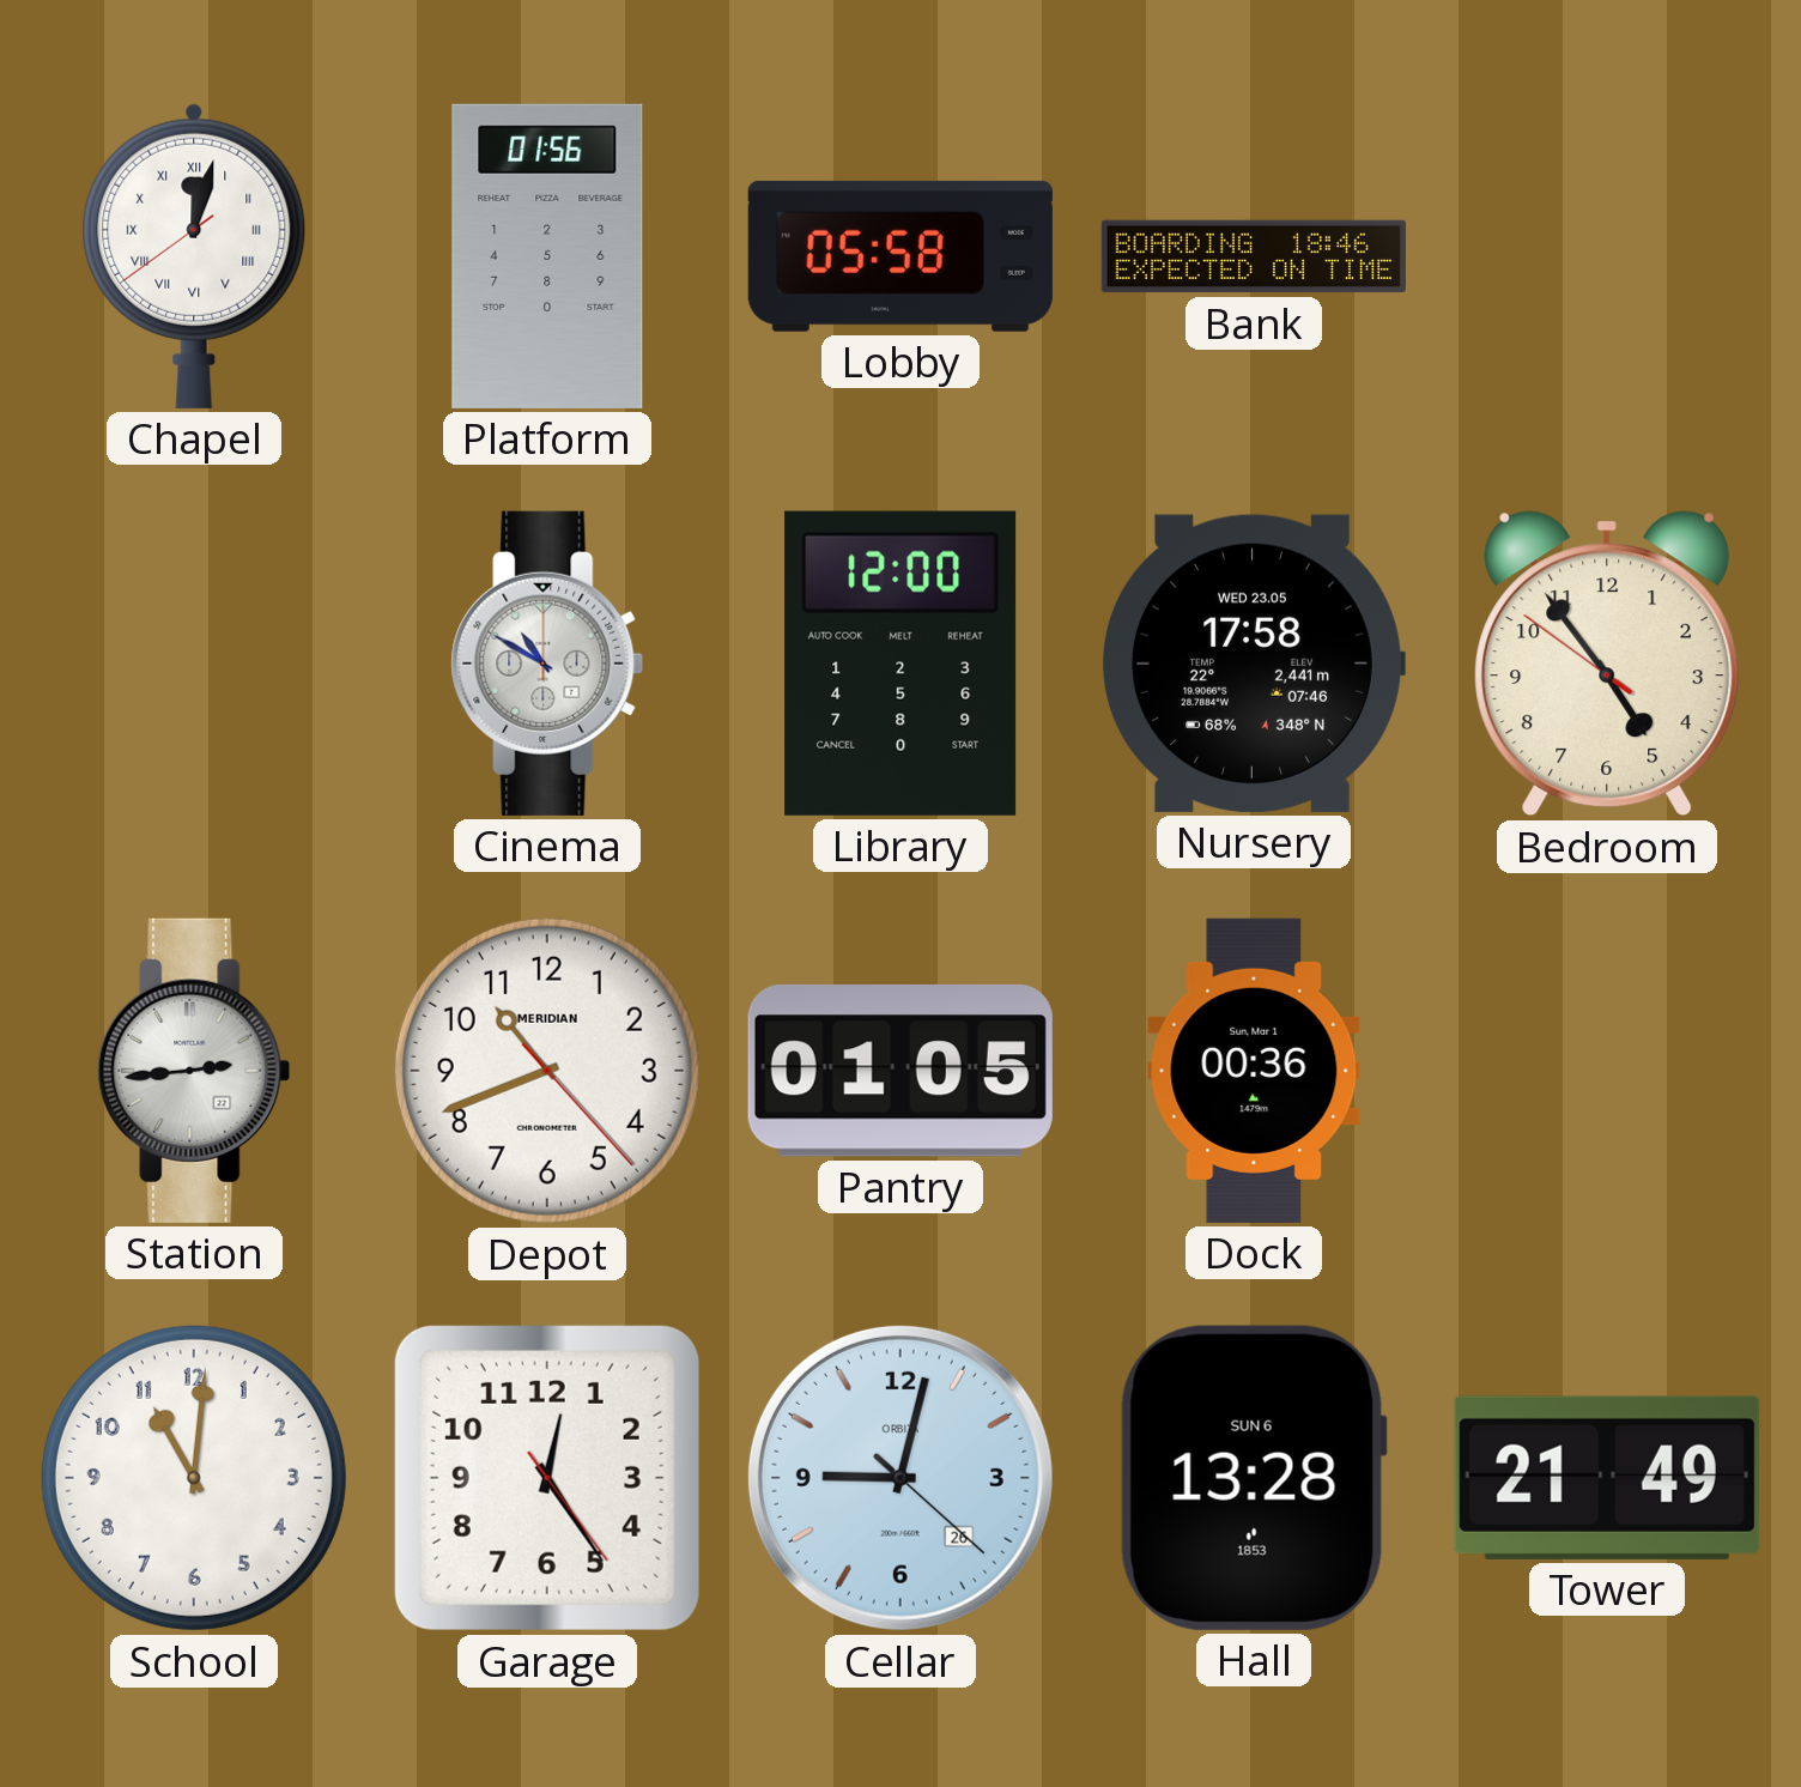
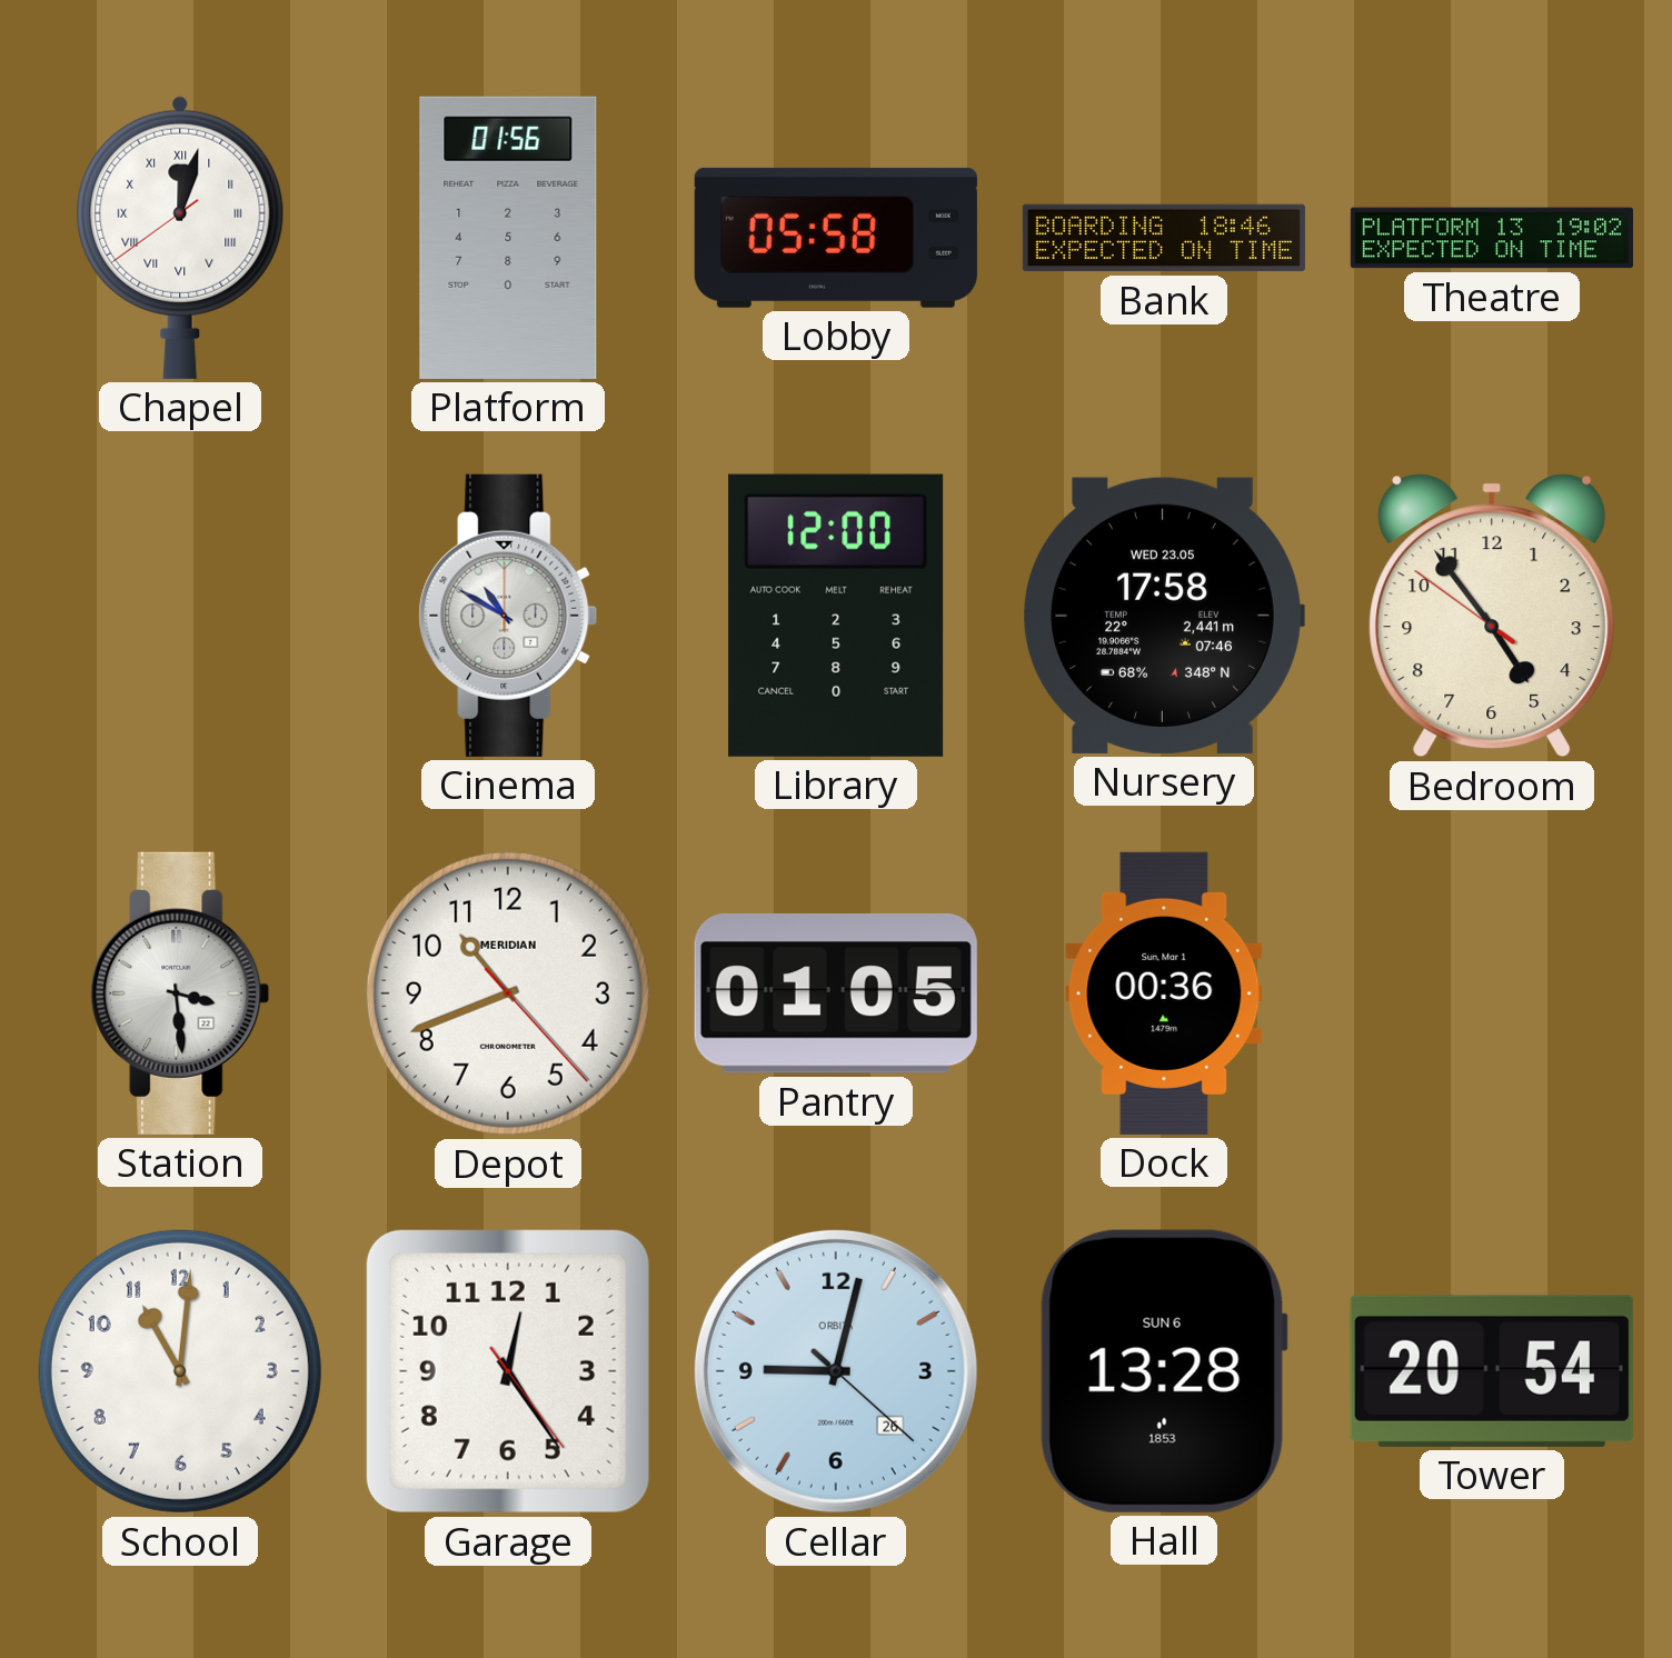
Theatre: none -> 19:02
Station: 2:44 -> 3:29
Tower: 21:49 -> 20:54
